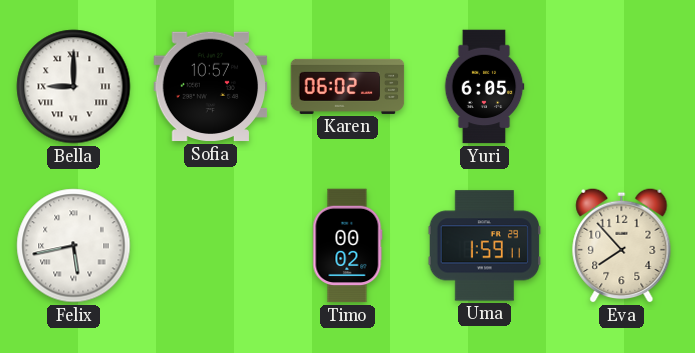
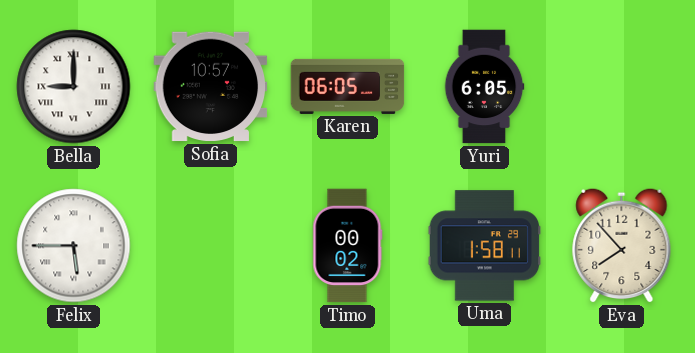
Karen: 06:02 -> 06:05
Felix: 5:43 -> 5:45
Uma: 1:59 -> 1:58
